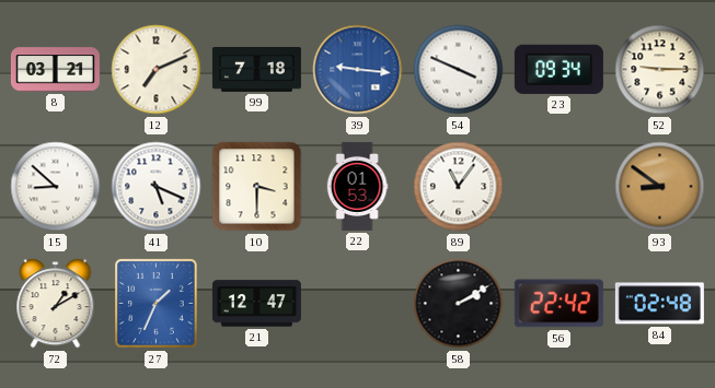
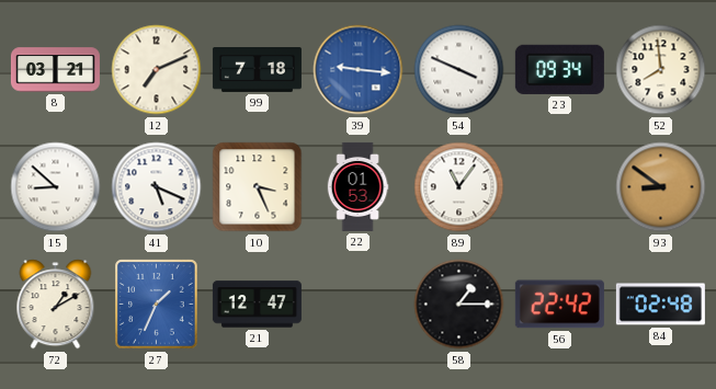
52: 9:15 -> 7:59
10: 3:30 -> 3:26
58: 2:10 -> 1:15
